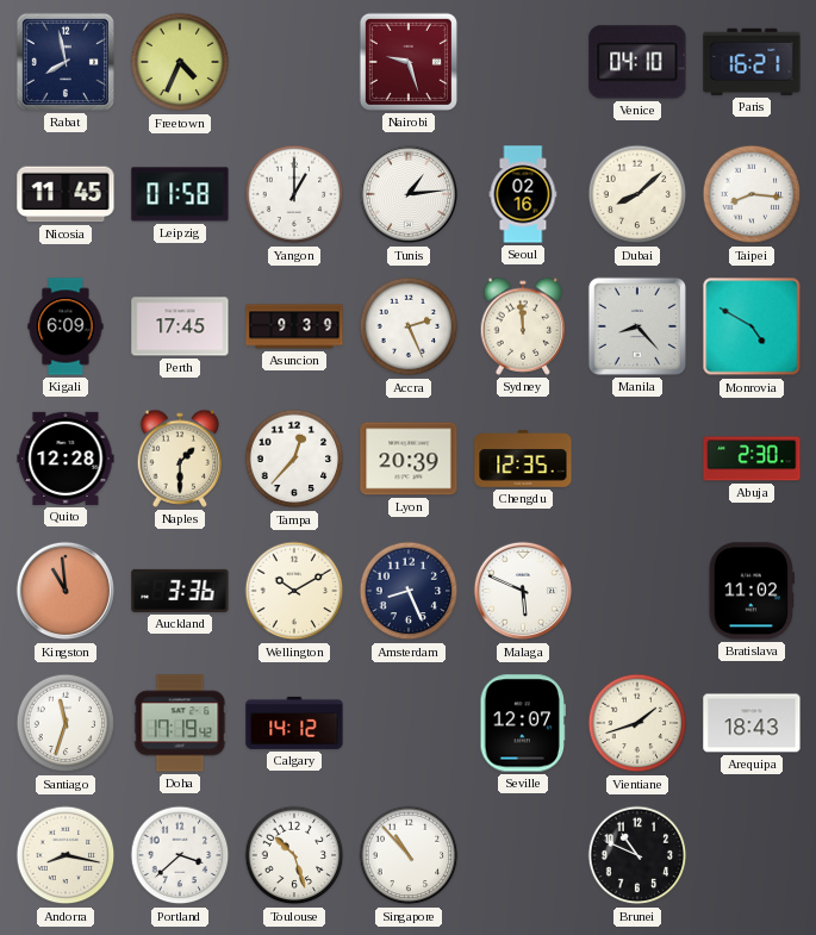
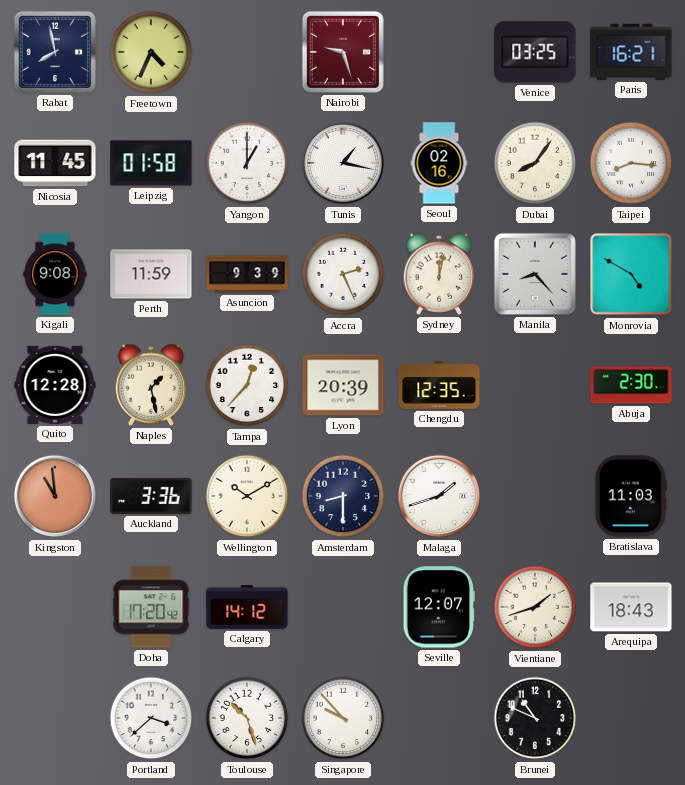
Venice: 04:10 -> 03:25
Tunis: 1:14 -> 1:17
Dubai: 8:08 -> 8:06
Kigali: 6:09 -> 9:08
Perth: 17:45 -> 11:59
Sydney: 11:59 -> 12:02
Naples: 1:30 -> 1:28
Amsterdam: 8:26 -> 8:30
Malaga: 5:49 -> 1:42
Bratislava: 11:02 -> 11:03
Santiago: 11:33 -> none
Doha: 17:19 -> 17:20
Andorra: 8:17 -> none
Singapore: 10:53 -> 9:53
